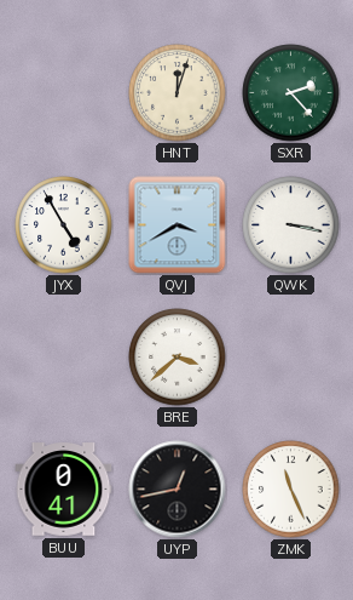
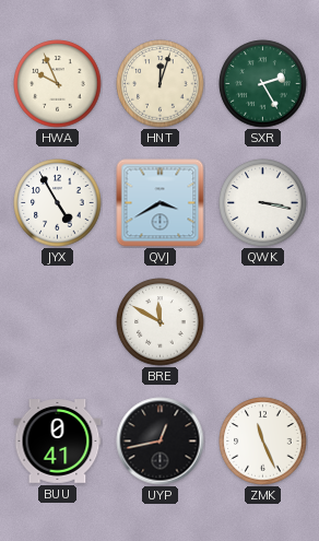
HWA: none -> 9:56
SXR: 2:23 -> 2:25
BRE: 3:38 -> 11:50
